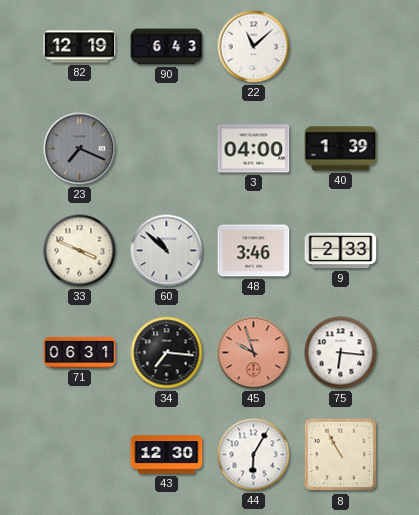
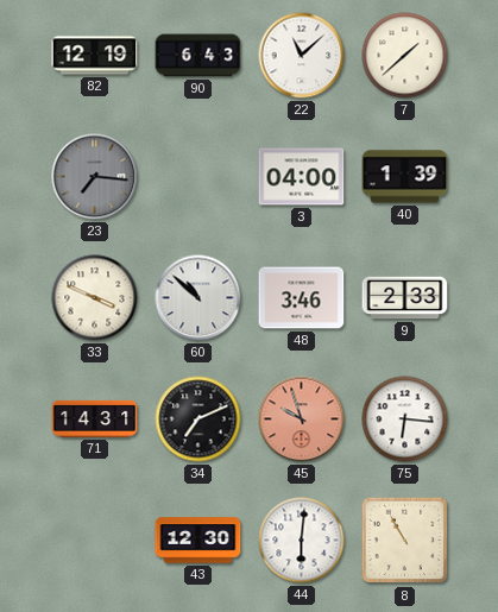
7: none -> 1:38
23: 7:19 -> 7:16
71: 06:31 -> 14:31
34: 7:16 -> 7:11
44: 6:05 -> 6:01
